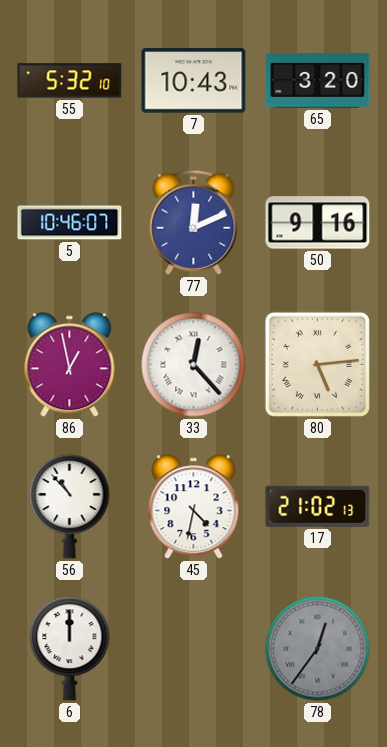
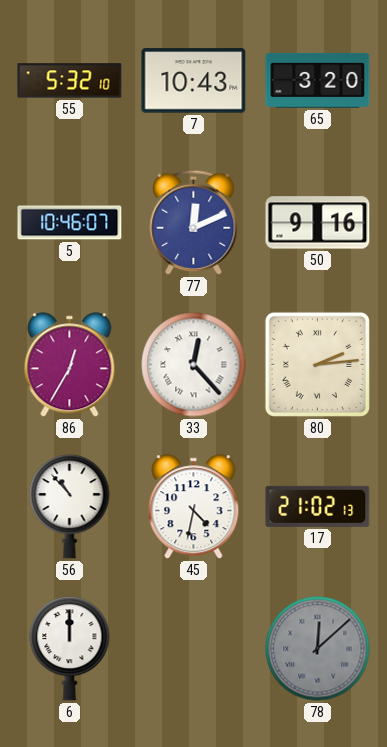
86: 12:58 -> 12:35
80: 5:14 -> 2:14
78: 12:36 -> 12:08
